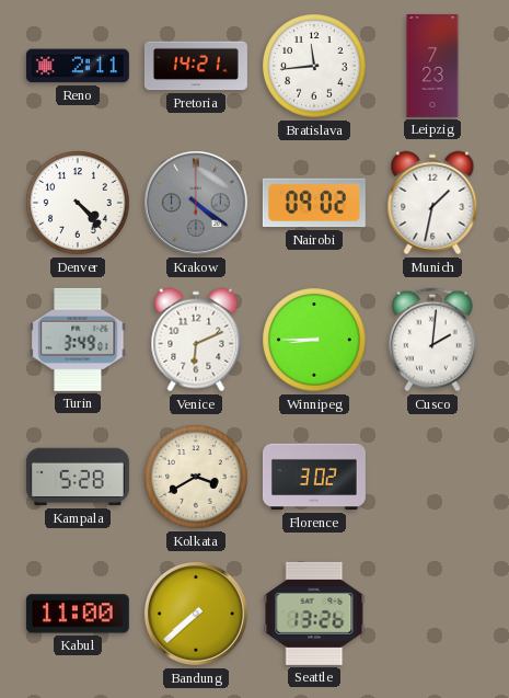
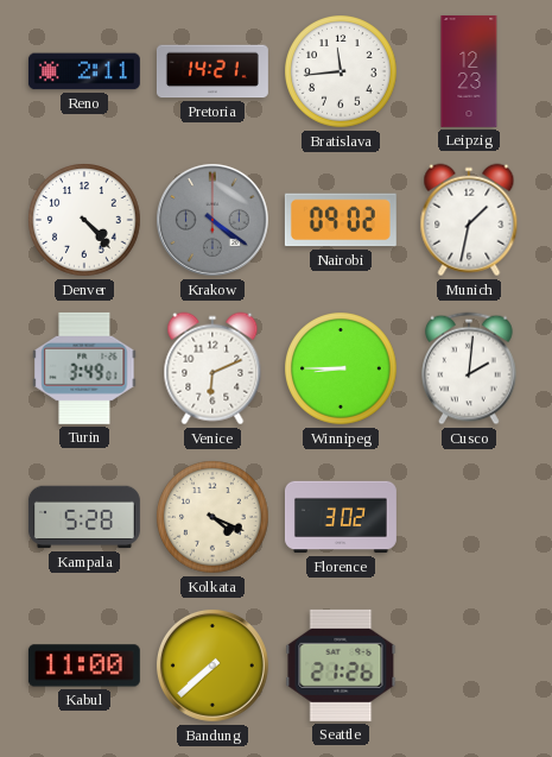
Leipzig: 7:23 -> 12:23
Kolkata: 3:40 -> 4:19
Seattle: 13:26 -> 21:26
